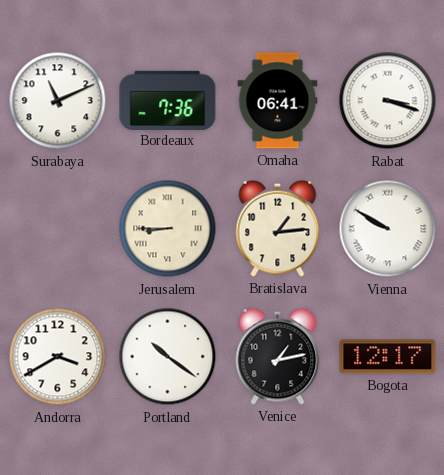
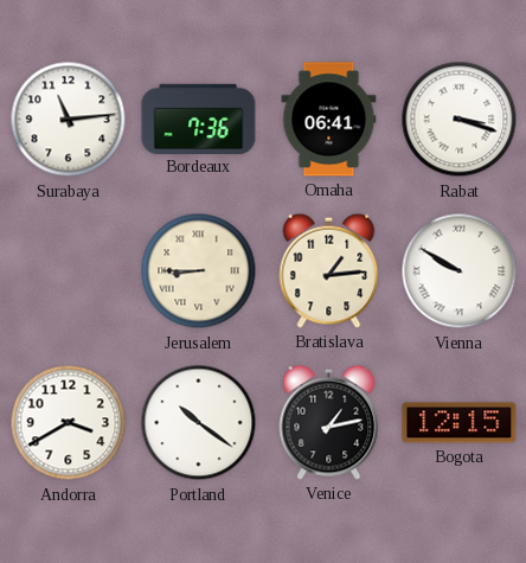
Surabaya: 11:11 -> 11:14
Bogota: 12:17 -> 12:15
